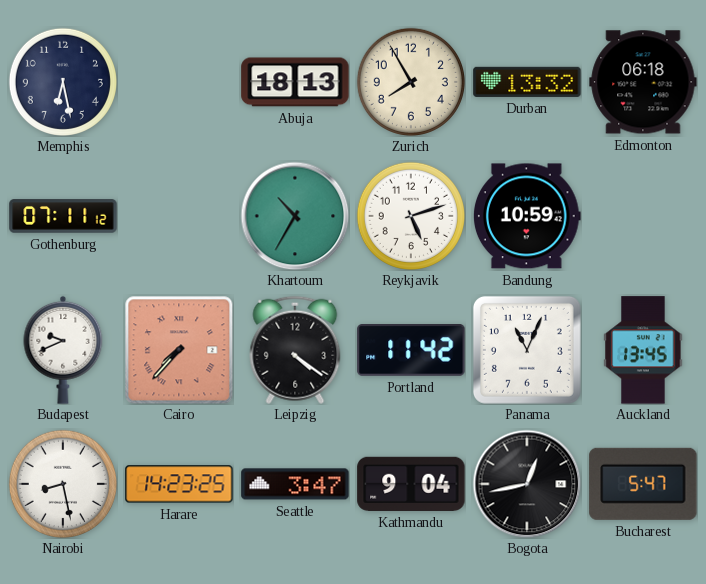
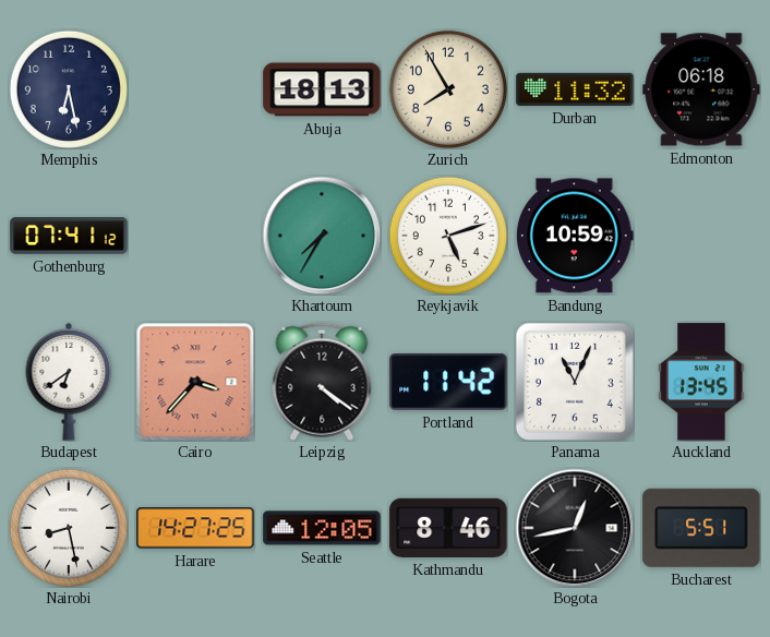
Durban: 13:32 -> 11:32
Gothenburg: 07:11 -> 07:41
Khartoum: 10:35 -> 7:35
Budapest: 9:41 -> 6:39
Cairo: 7:37 -> 3:37
Harare: 14:23 -> 14:27
Seattle: 3:47 -> 12:05
Kathmandu: 9:04 -> 8:46
Bucharest: 5:47 -> 5:51
